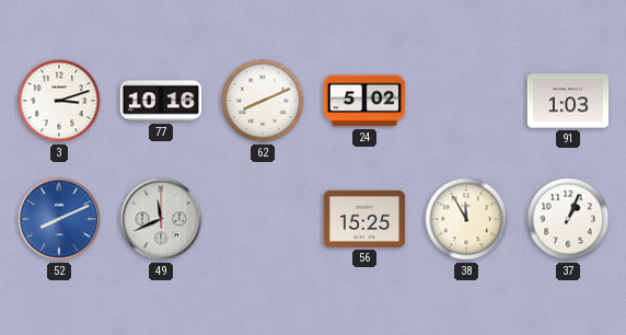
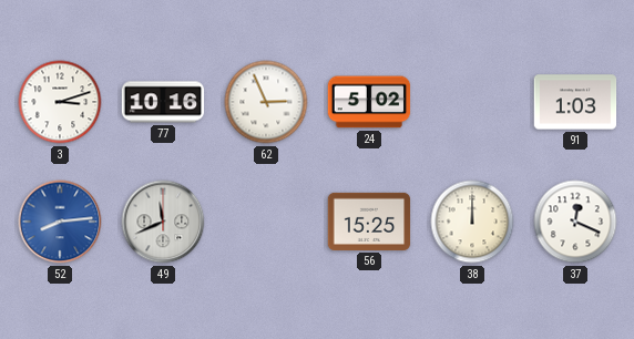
62: 8:11 -> 2:56
52: 8:11 -> 8:14
38: 11:55 -> 12:00
37: 1:04 -> 12:19
